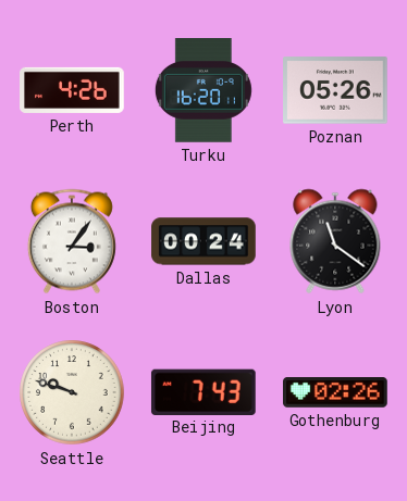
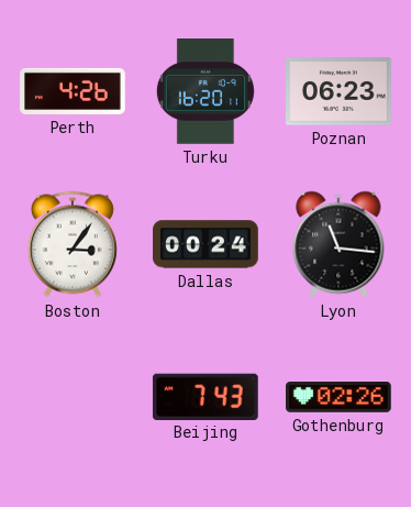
Poznan: 05:26 -> 06:23
Lyon: 11:21 -> 11:16
Seattle: 9:48 -> none
